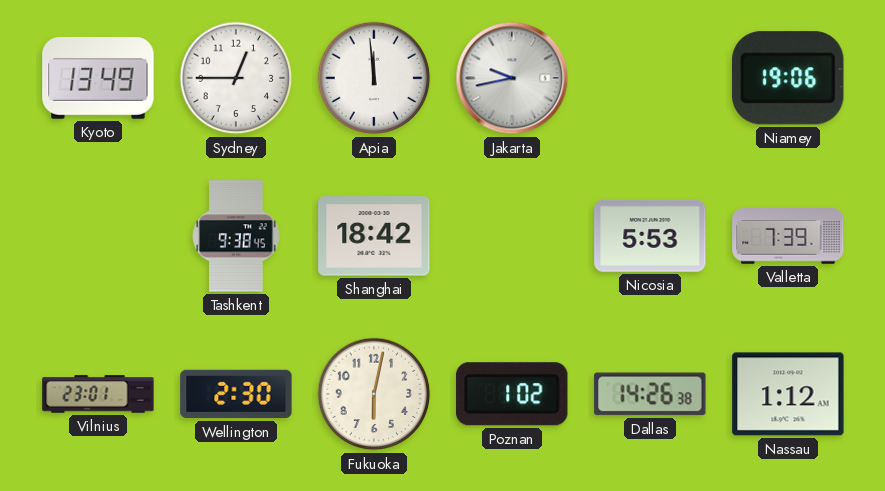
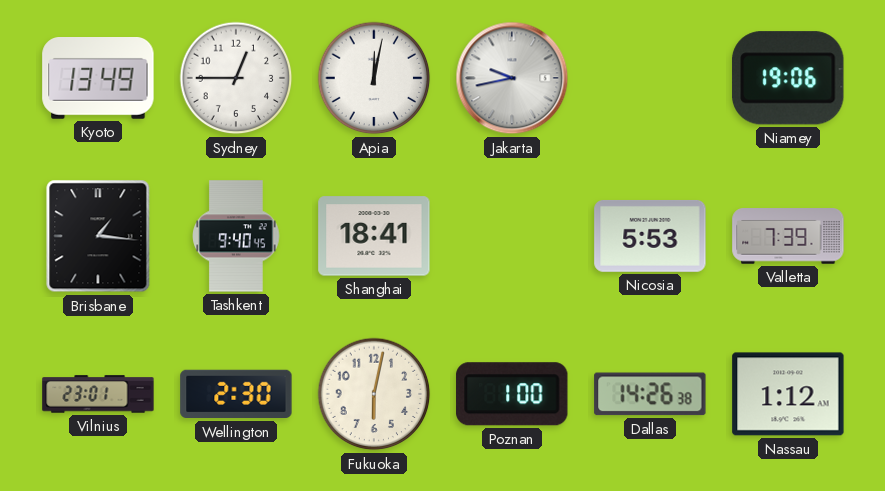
Apia: 11:59 -> 12:02
Brisbane: none -> 1:16
Tashkent: 9:38 -> 9:40
Shanghai: 18:42 -> 18:41
Poznan: 1:02 -> 1:00
